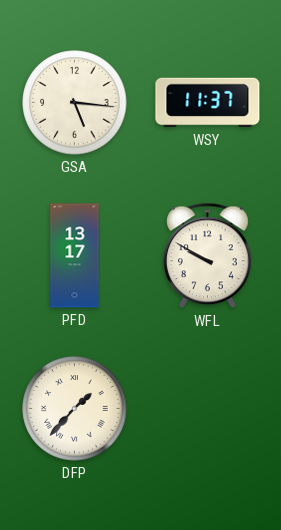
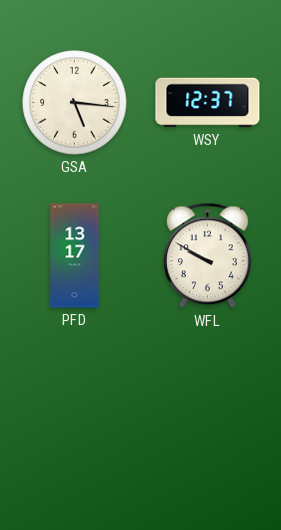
WSY: 11:37 -> 12:37
DFP: 1:37 -> none
